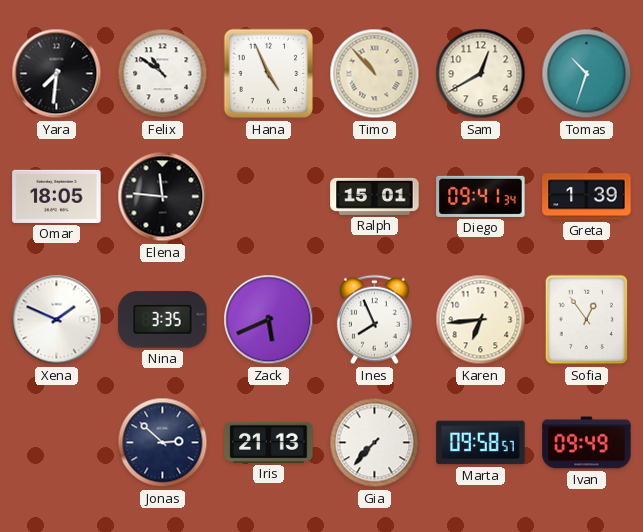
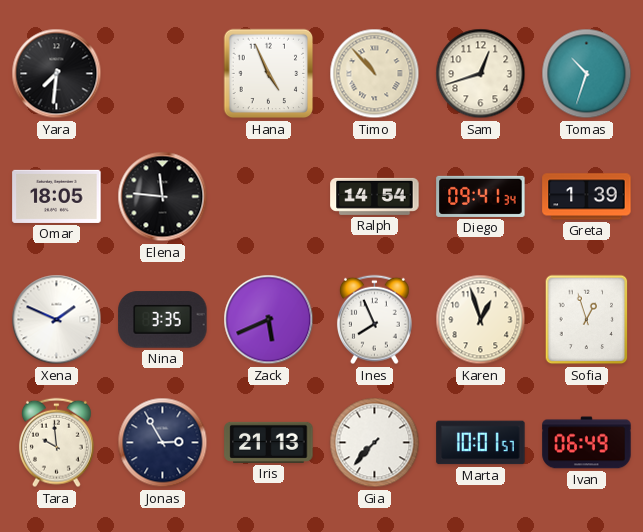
Felix: 10:51 -> none
Sam: 12:40 -> 12:42
Ralph: 15:01 -> 14:54
Karen: 6:44 -> 12:57
Sofia: 12:54 -> 12:57
Tara: none -> 9:59
Jonas: 2:52 -> 2:55
Marta: 09:58 -> 10:01
Ivan: 09:49 -> 06:49
